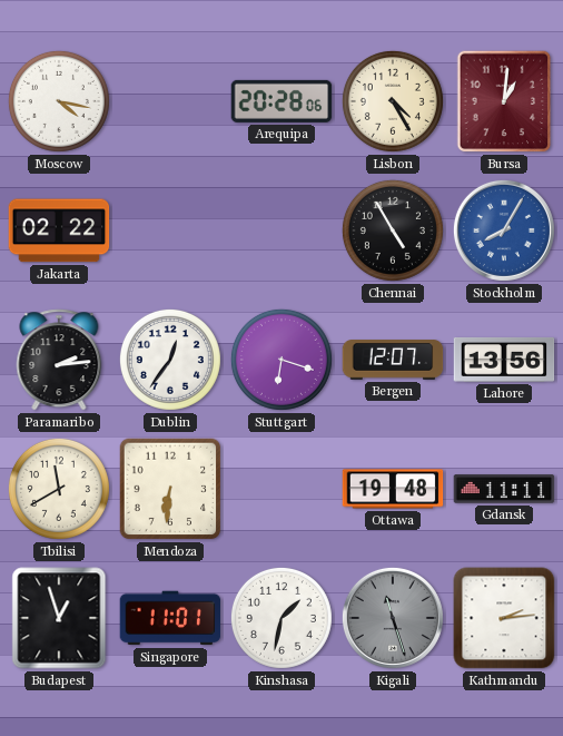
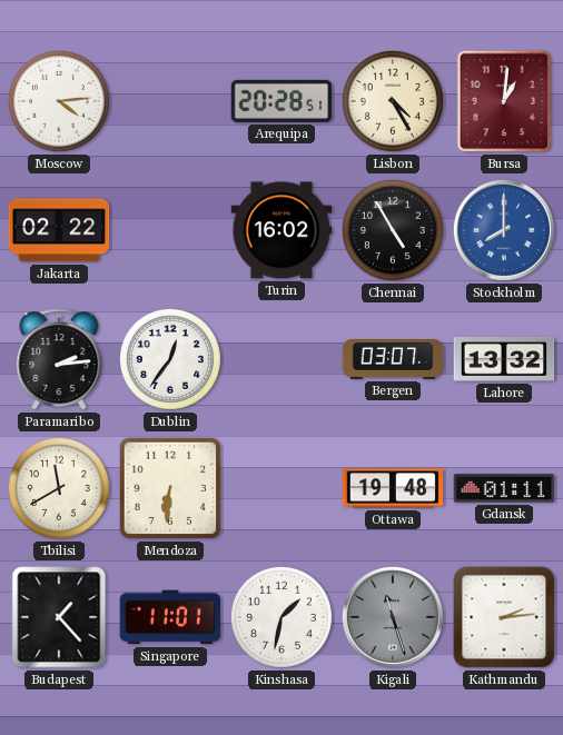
Moscow: 4:17 -> 4:14
Arequipa: 20:28:06 -> 20:28:51
Turin: none -> 16:02
Stockholm: 8:05 -> 8:00
Stuttgart: 6:18 -> none
Bergen: 12:07 -> 03:07
Lahore: 13:56 -> 13:32
Gdansk: 11:11 -> 01:11
Budapest: 12:57 -> 1:23
